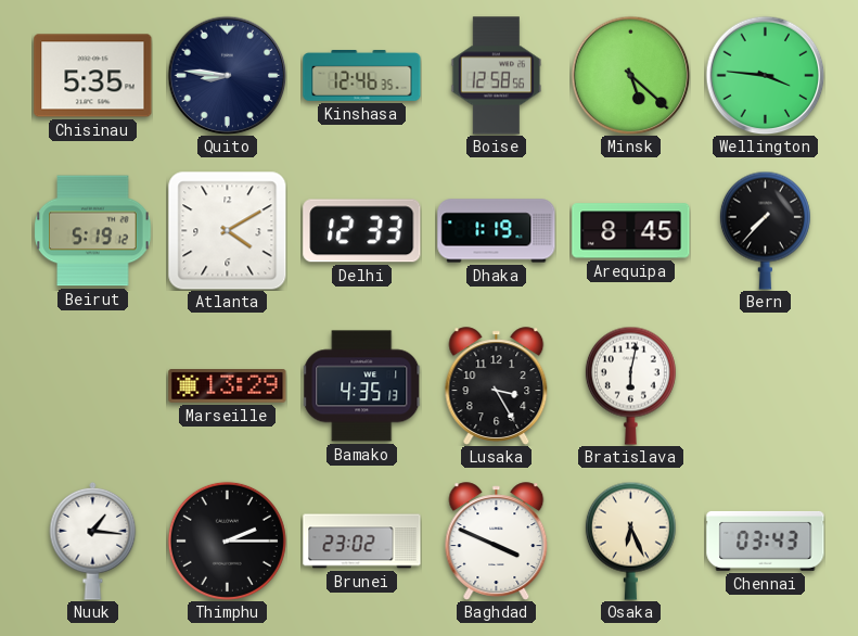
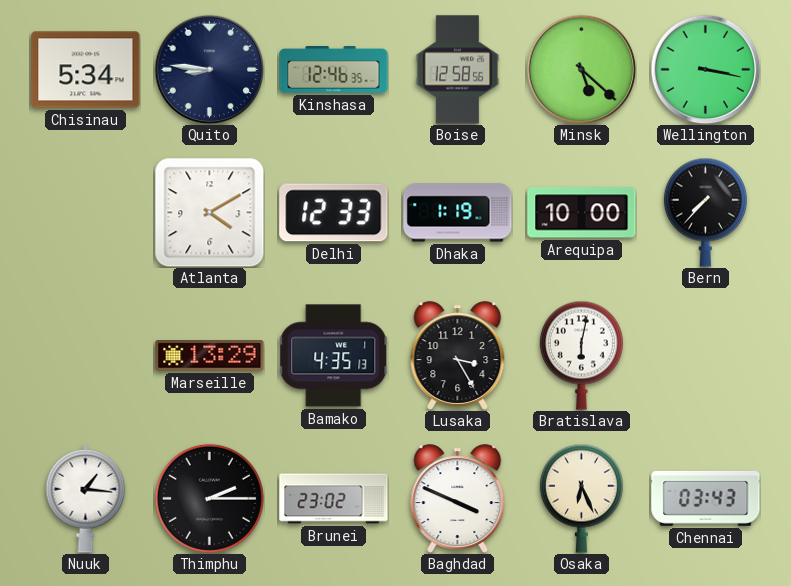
Chisinau: 5:35 -> 5:34
Wellington: 3:46 -> 3:17
Beirut: 5:19 -> none
Arequipa: 8:45 -> 10:00
